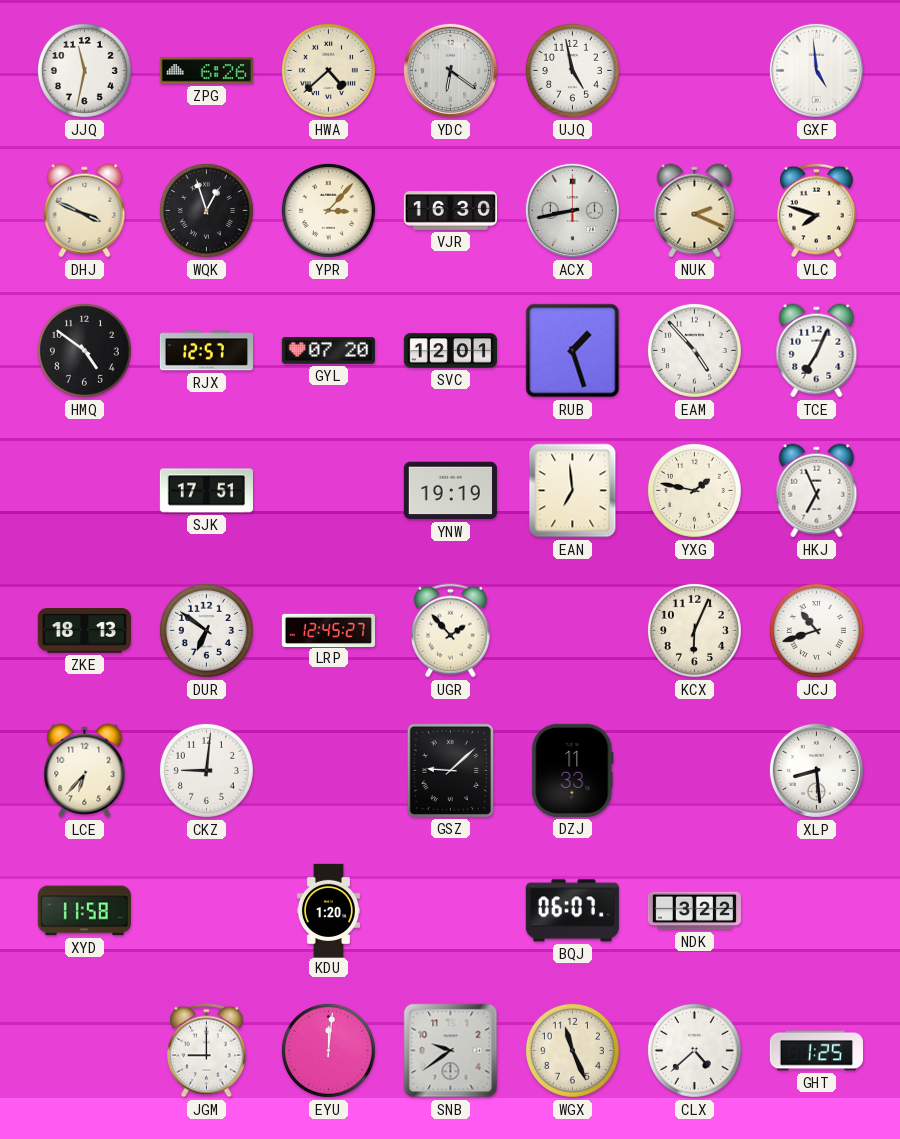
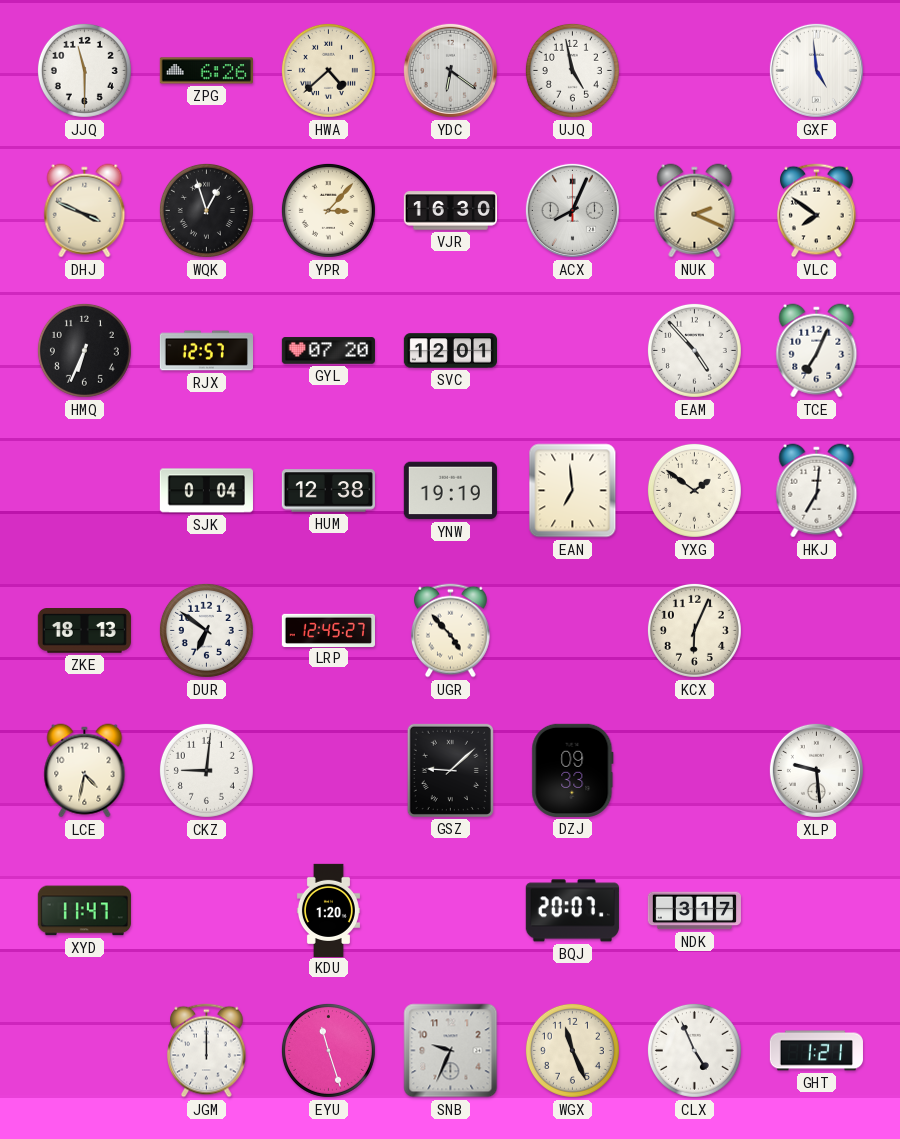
JJQ: 11:32 -> 11:30
ACX: 8:43 -> 8:04
VLC: 7:48 -> 7:51
HMQ: 4:51 -> 6:34
RUB: 1:27 -> none
SJK: 17:51 -> 0:04
HUM: none -> 12:38
YXG: 1:47 -> 1:51
HKJ: 6:56 -> 7:01
UGR: 1:53 -> 4:53
JCJ: 10:42 -> none
LCE: 6:37 -> 4:32
DZJ: 11:33 -> 09:33
XLP: 8:29 -> 9:29
XYD: 11:58 -> 11:47
BQJ: 06:07 -> 20:07
NDK: 3:22 -> 3:17
JGM: 9:00 -> 12:00
EYU: 12:01 -> 11:27
SNB: 9:39 -> 9:34
CLX: 4:38 -> 4:56
GHT: 1:25 -> 1:21
